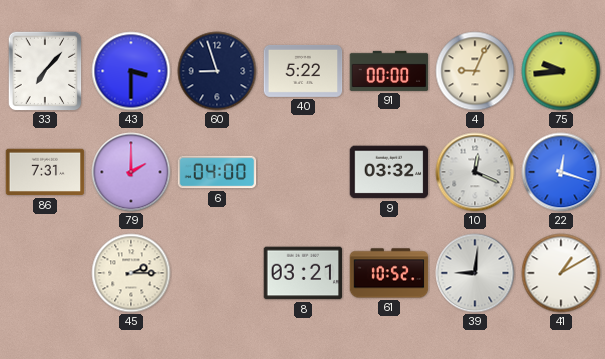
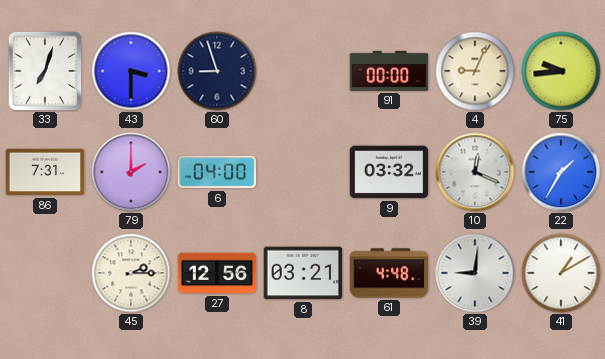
33: 7:07 -> 7:03
40: 5:22 -> none
22: 12:18 -> 1:35
27: none -> 12:56
61: 10:52 -> 4:48
